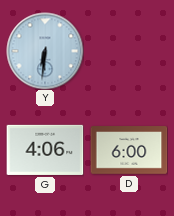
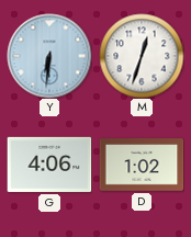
M: none -> 12:33
D: 6:00 -> 1:02
